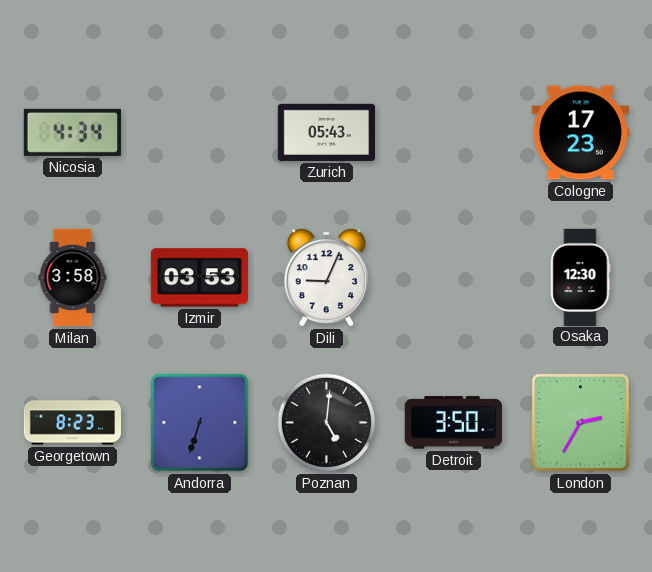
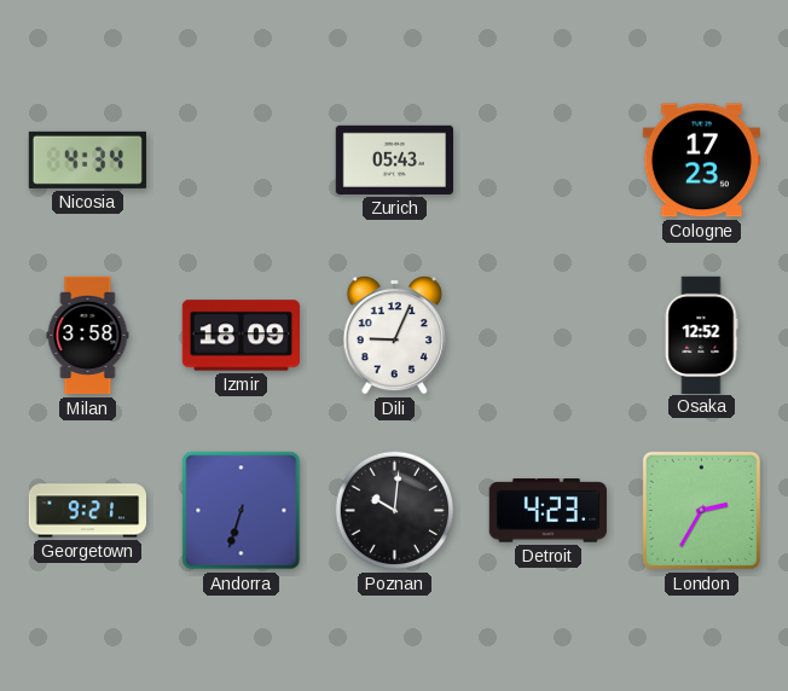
Izmir: 03:53 -> 18:09
Osaka: 12:30 -> 12:52
Georgetown: 8:23 -> 9:21
Poznan: 5:01 -> 10:01
Detroit: 3:50 -> 4:23
